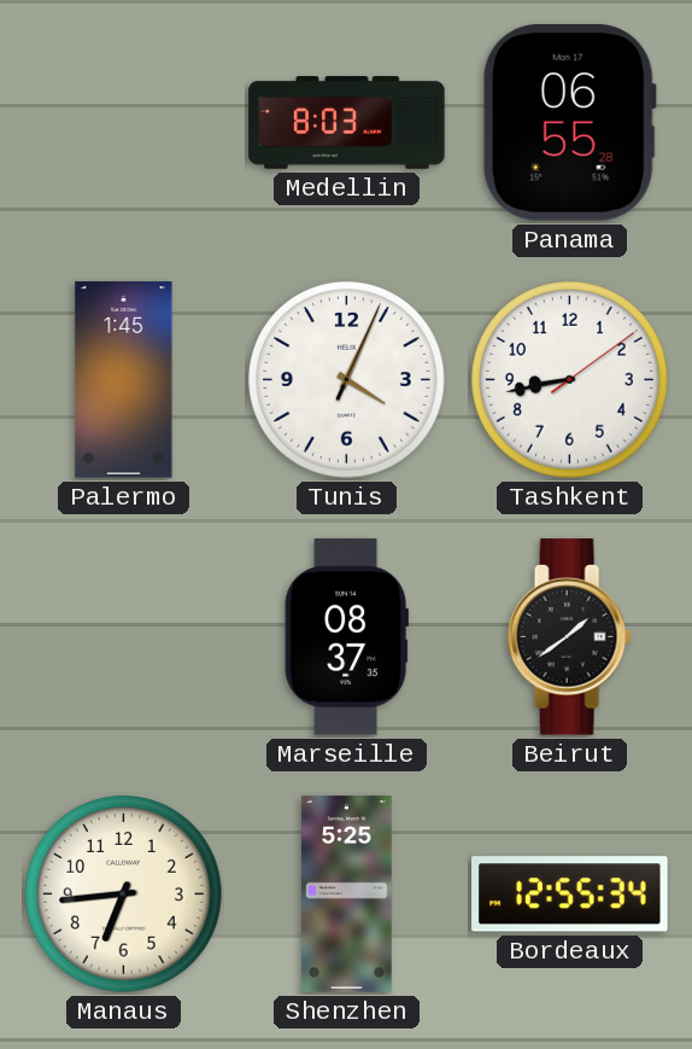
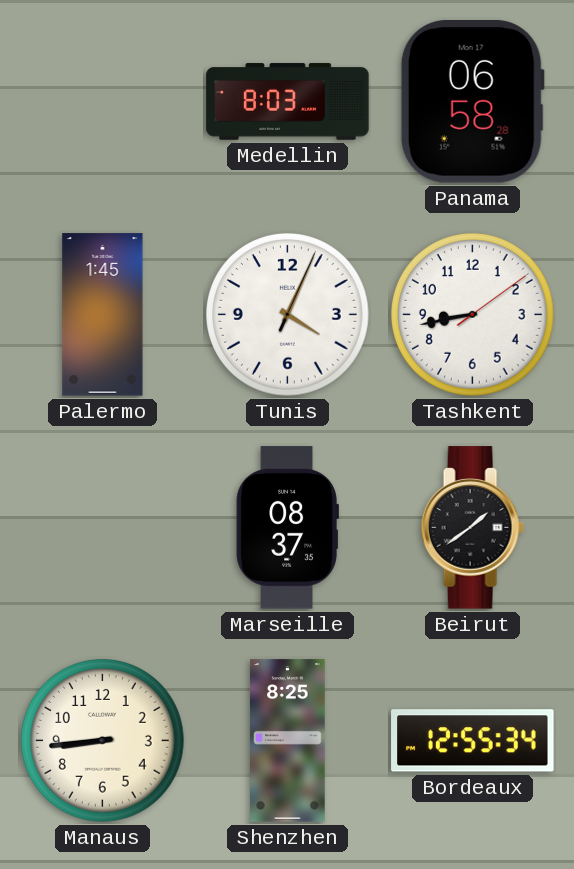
Panama: 06:55 -> 06:58
Manaus: 6:44 -> 8:44
Shenzhen: 5:25 -> 8:25
